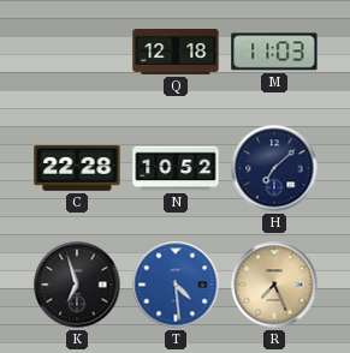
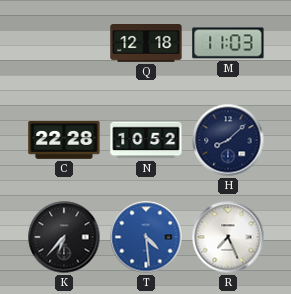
H: 7:08 -> 8:08
K: 6:57 -> 6:37
R dial: champagne -> white
